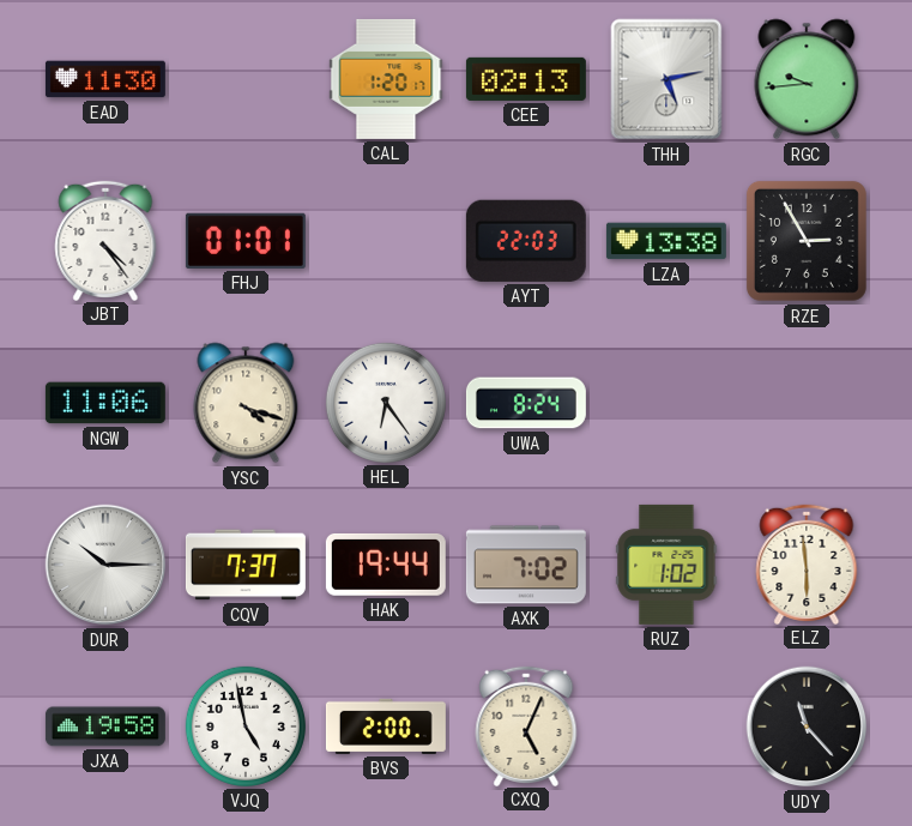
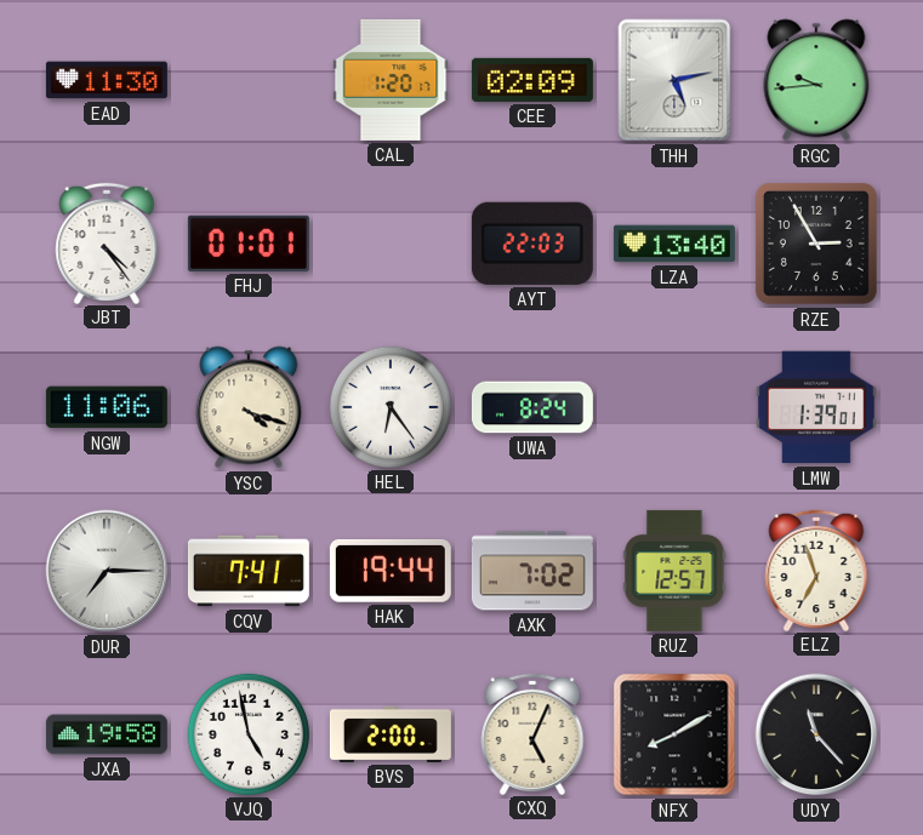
CEE: 02:13 -> 02:09
LZA: 13:38 -> 13:40
LMW: none -> 1:39
DUR: 10:15 -> 7:15
CQV: 7:37 -> 7:41
RUZ: 1:02 -> 12:57
ELZ: 5:59 -> 6:57
NFX: none -> 8:10
